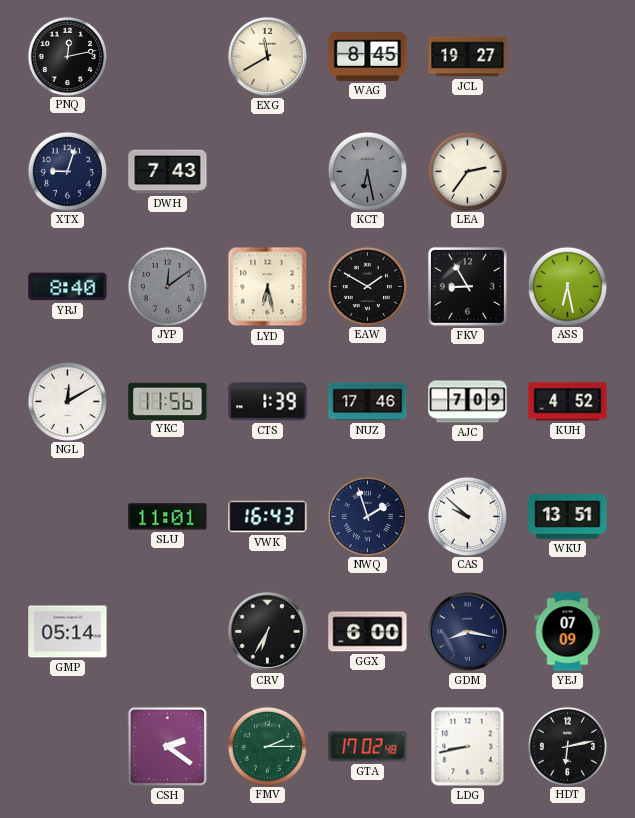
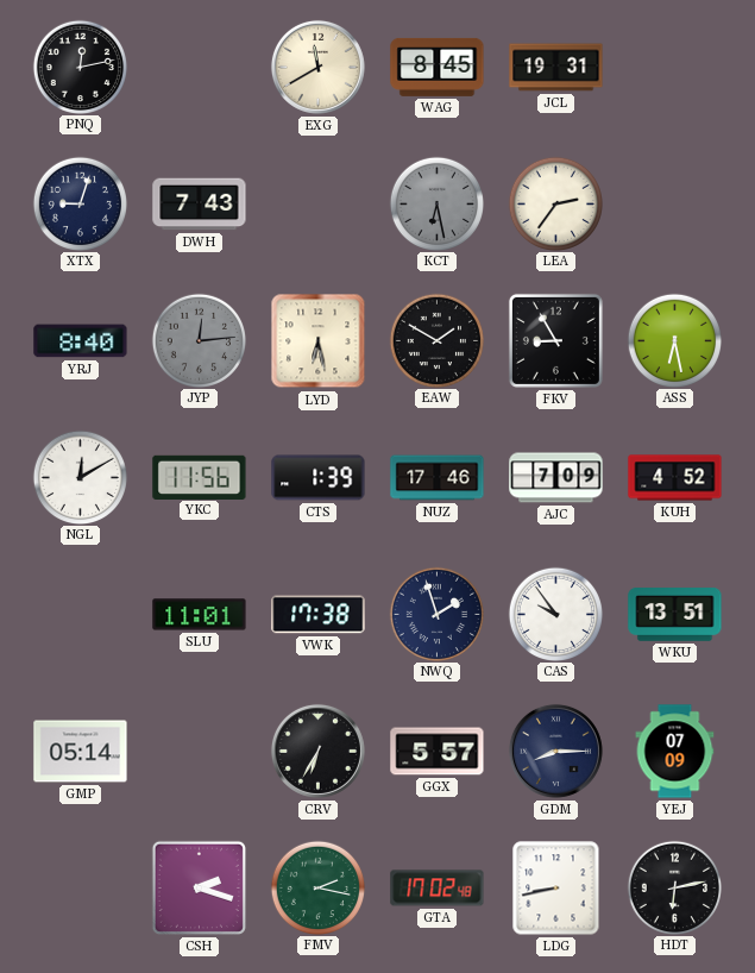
JCL: 19:27 -> 19:31
JYP: 12:09 -> 12:14
VWK: 16:43 -> 17:38
CAS: 9:52 -> 9:54
GGX: 6:00 -> 5:57
GDM: 8:17 -> 8:15
CSH: 2:21 -> 2:18
FMV: 2:15 -> 2:17
